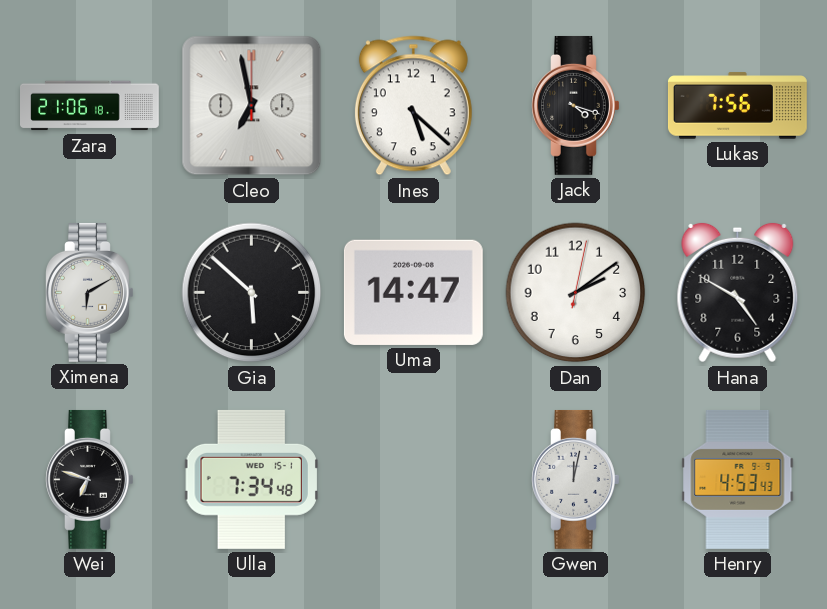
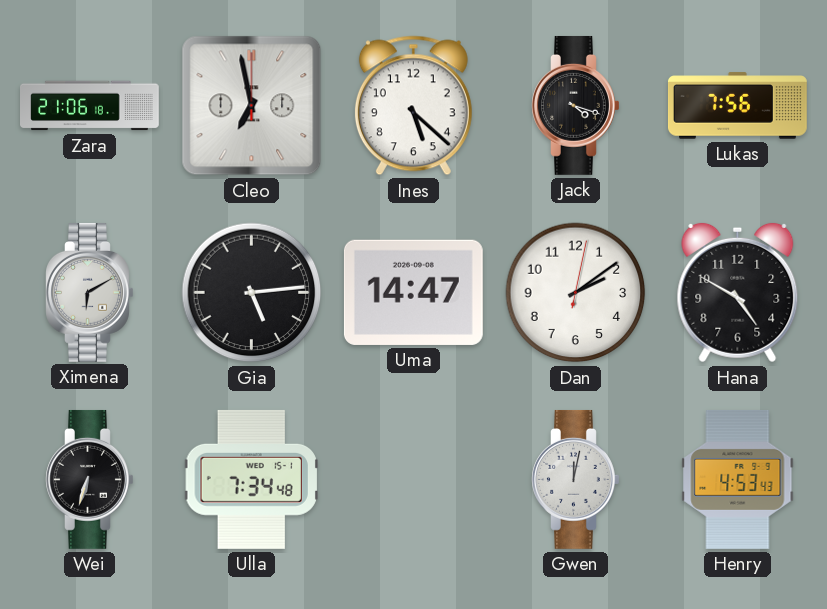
Gia: 5:52 -> 5:14
Wei: 6:48 -> 6:33
